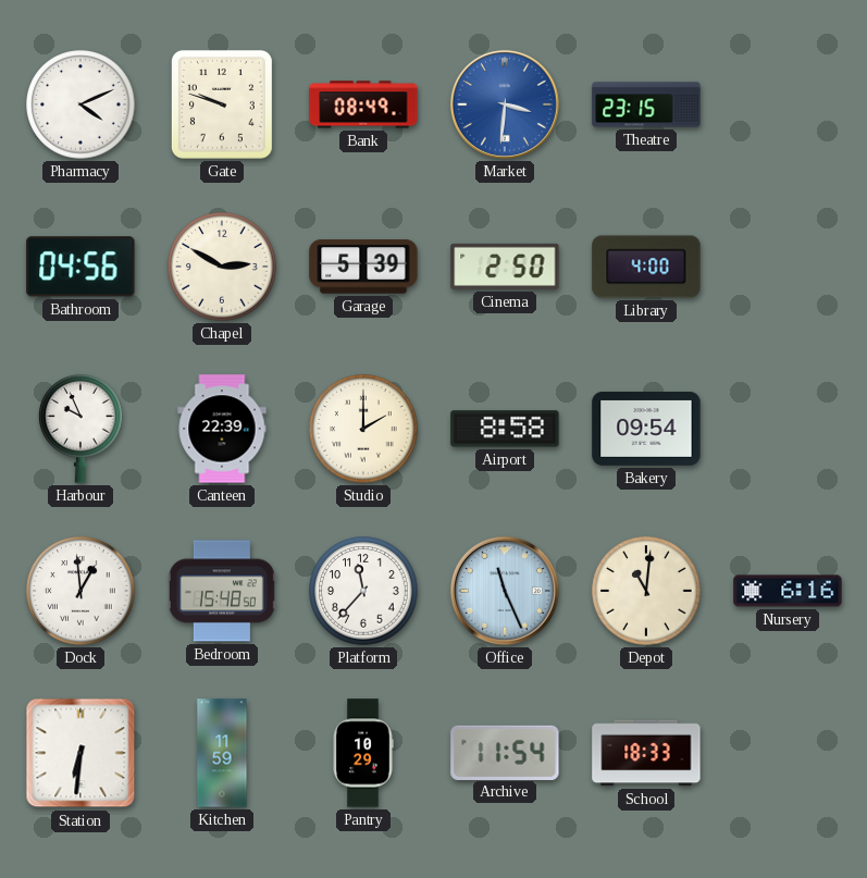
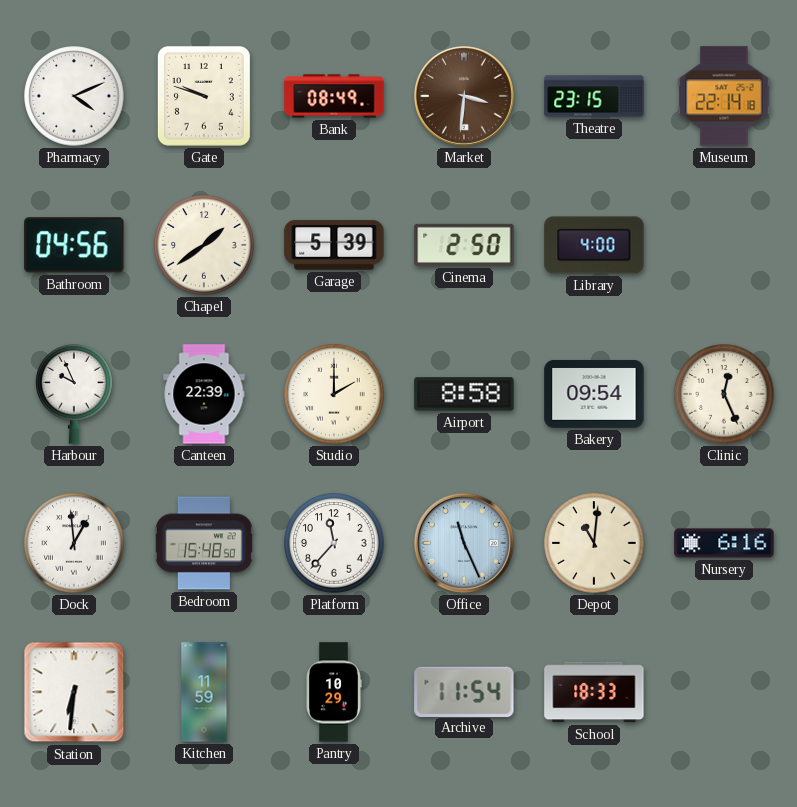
Market dial: blue -> brown
Museum: none -> 22:14
Chapel: 2:50 -> 1:39
Clinic: none -> 12:26
